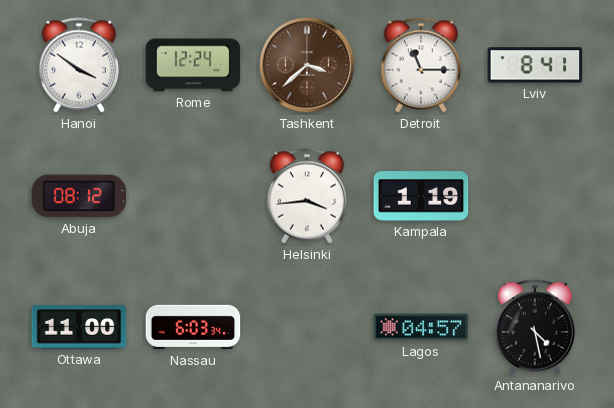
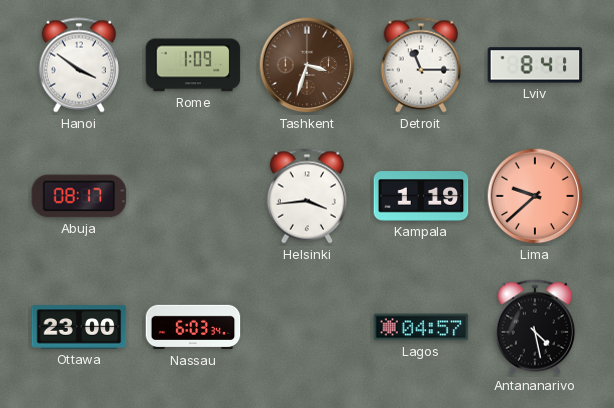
Rome: 12:24 -> 1:09
Tashkent: 3:38 -> 3:33
Abuja: 08:12 -> 08:17
Lima: none -> 9:38
Ottawa: 11:00 -> 23:00
